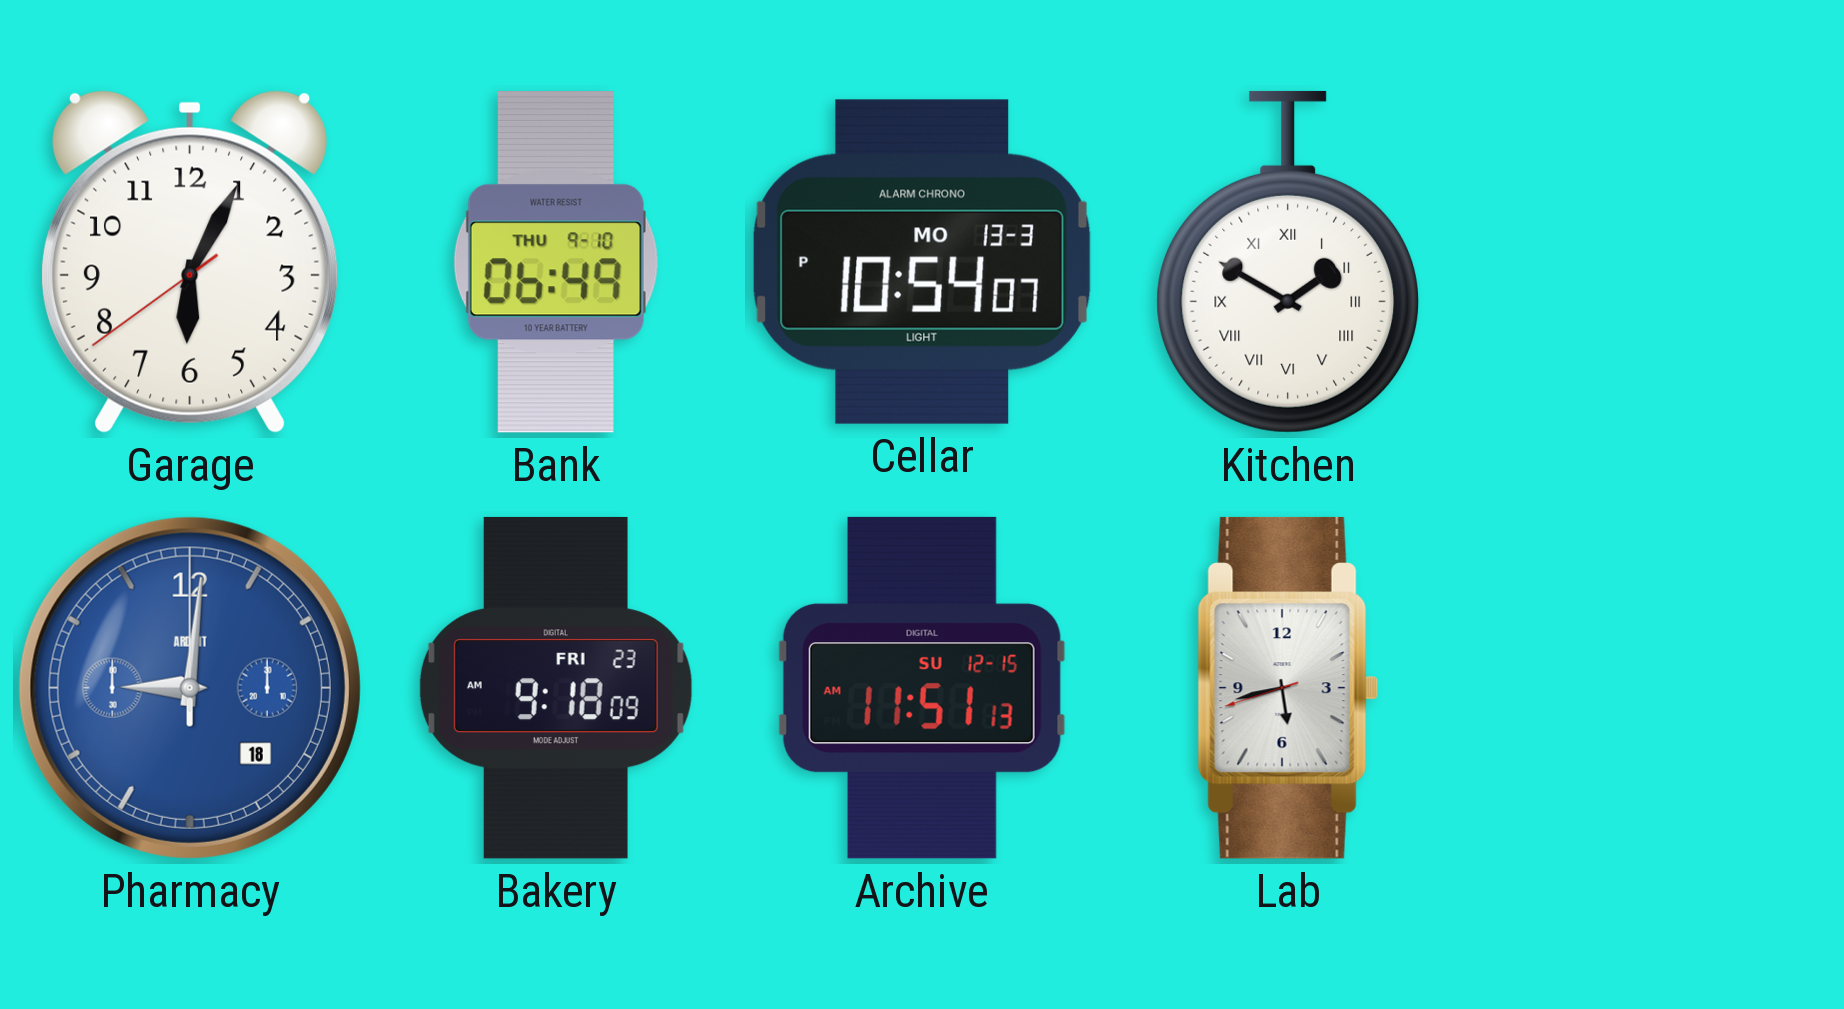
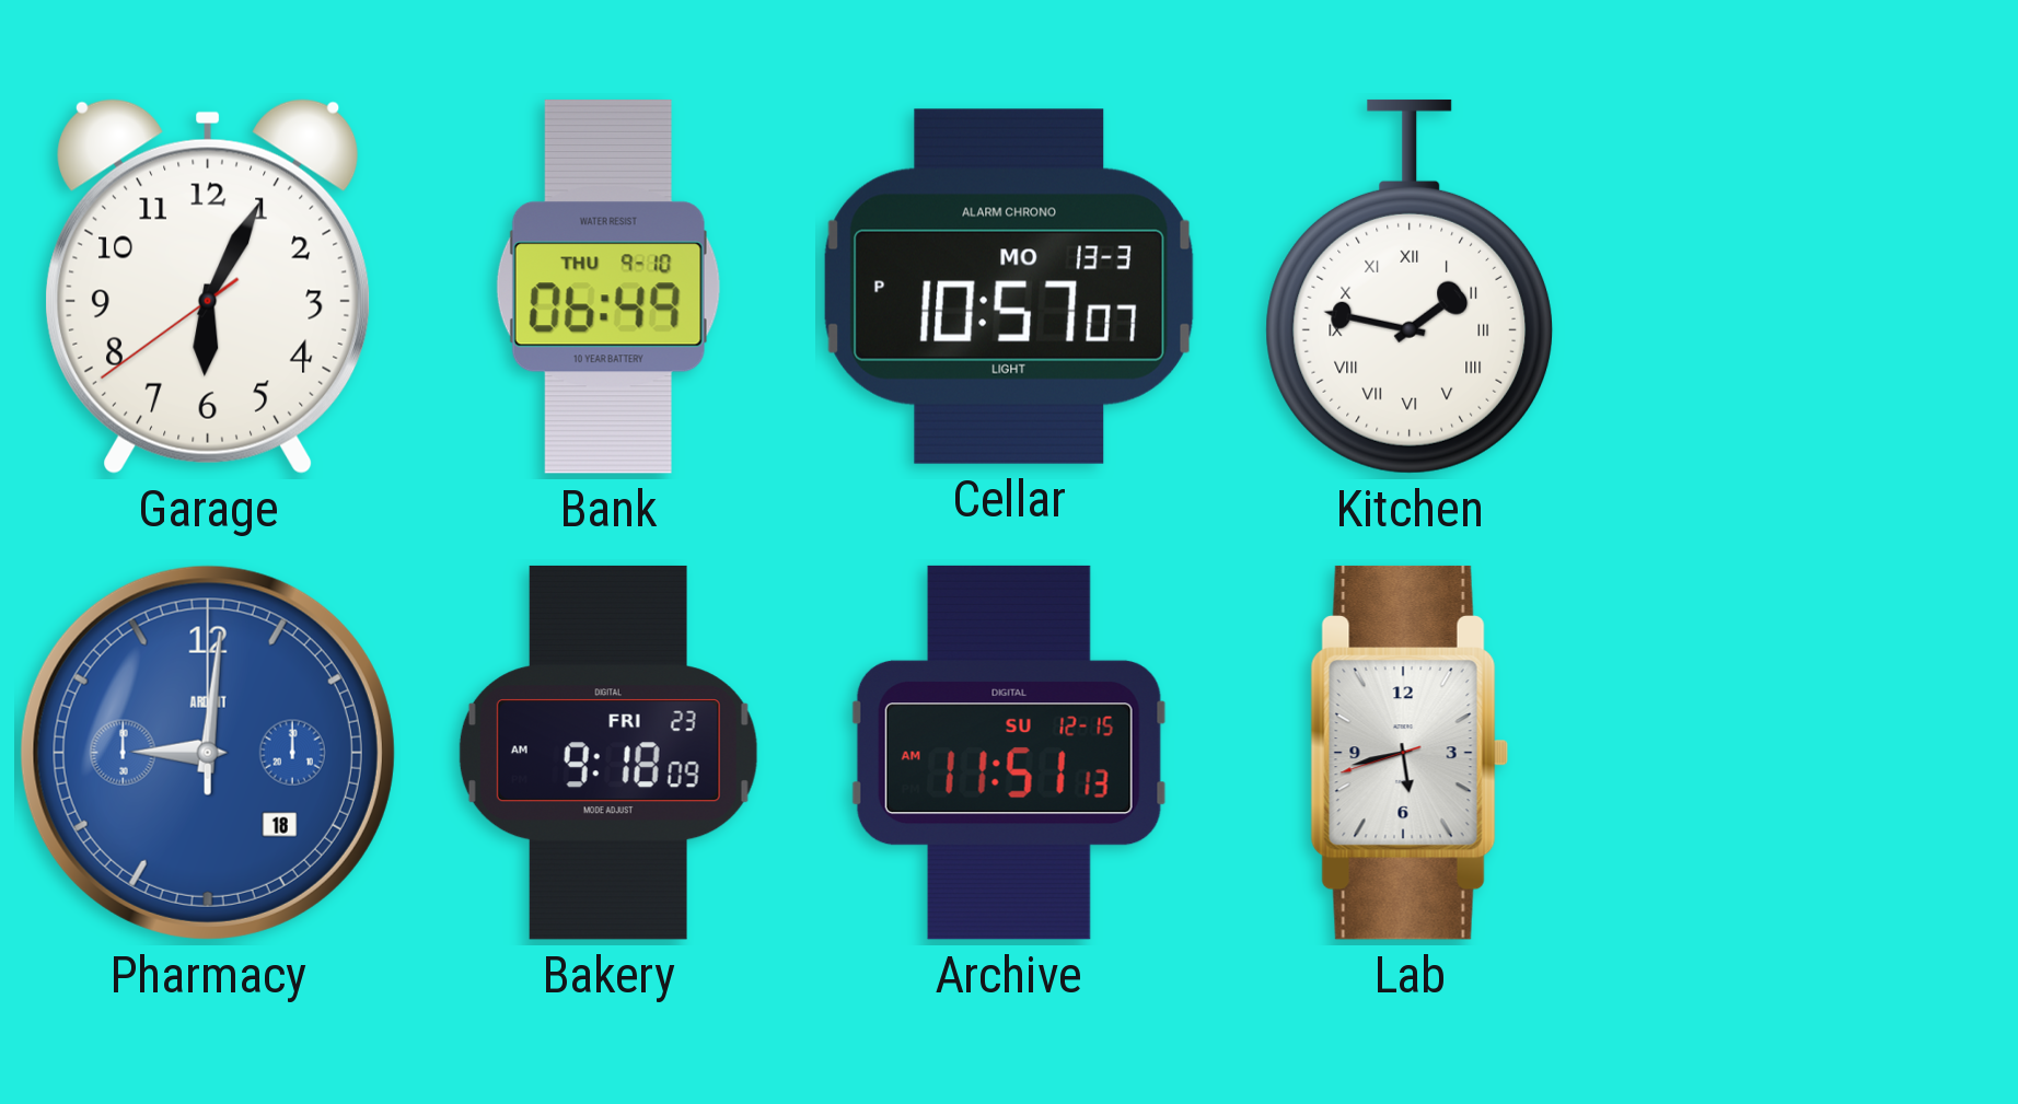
Cellar: 10:54 -> 10:57
Kitchen: 1:50 -> 1:47
